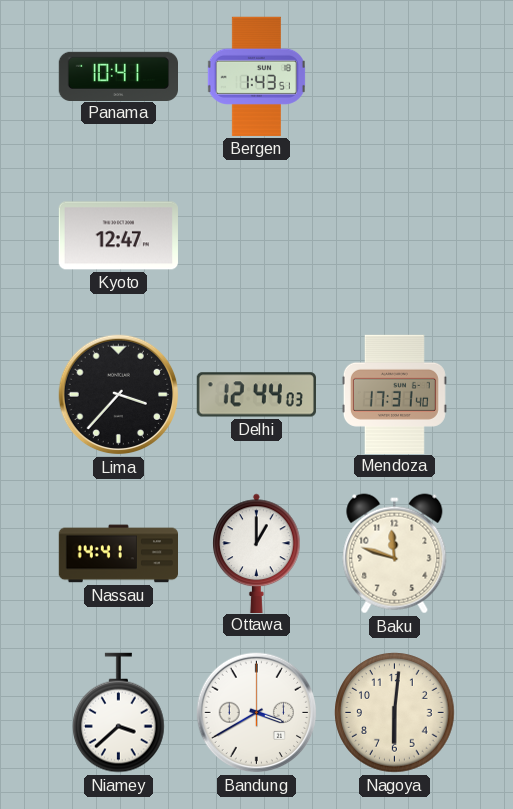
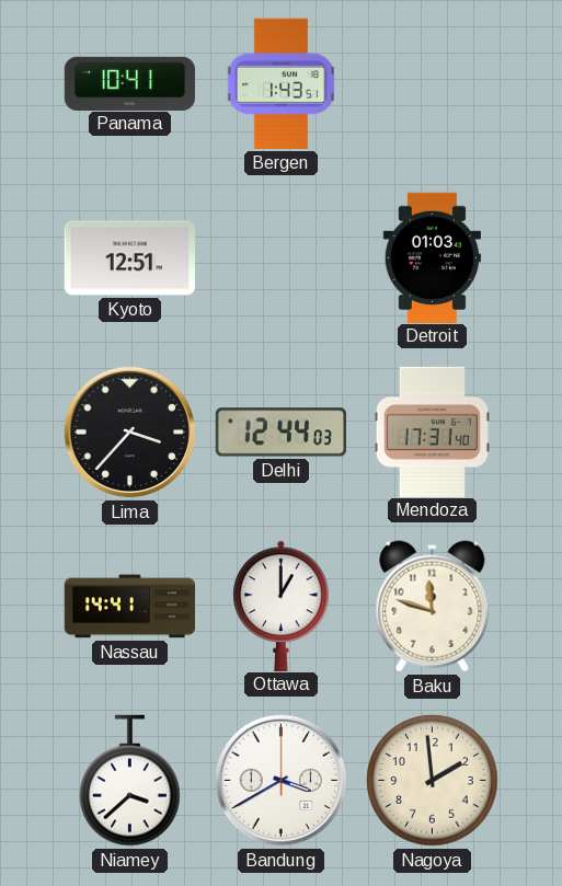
Kyoto: 12:47 -> 12:51
Detroit: none -> 01:03
Nagoya: 6:01 -> 1:59
